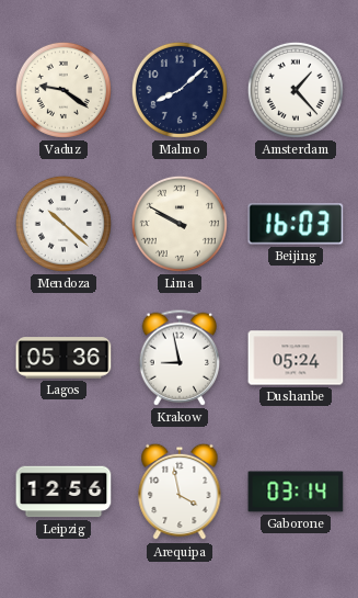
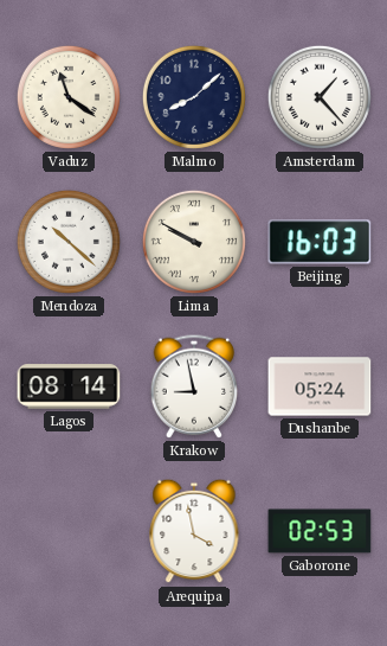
Vaduz: 9:21 -> 11:21
Lagos: 05:36 -> 08:14
Leipzig: 12:56 -> none
Gaborone: 03:14 -> 02:53
